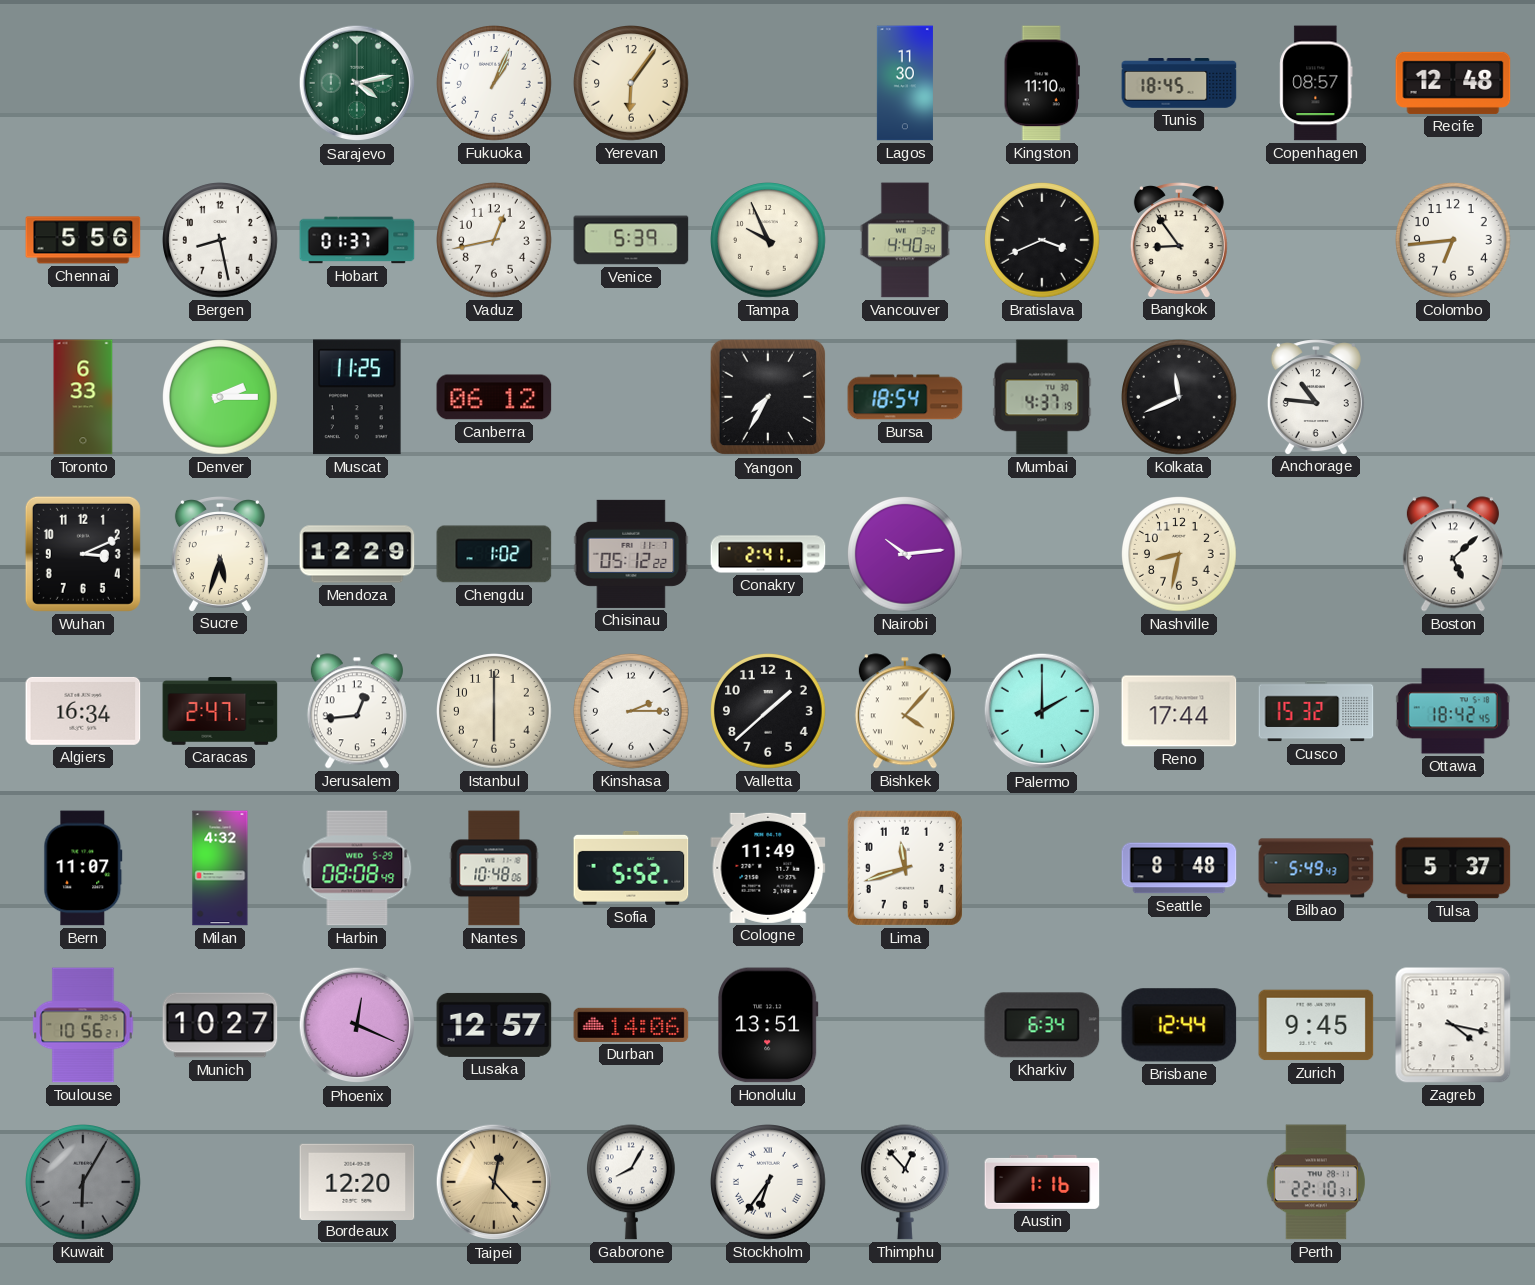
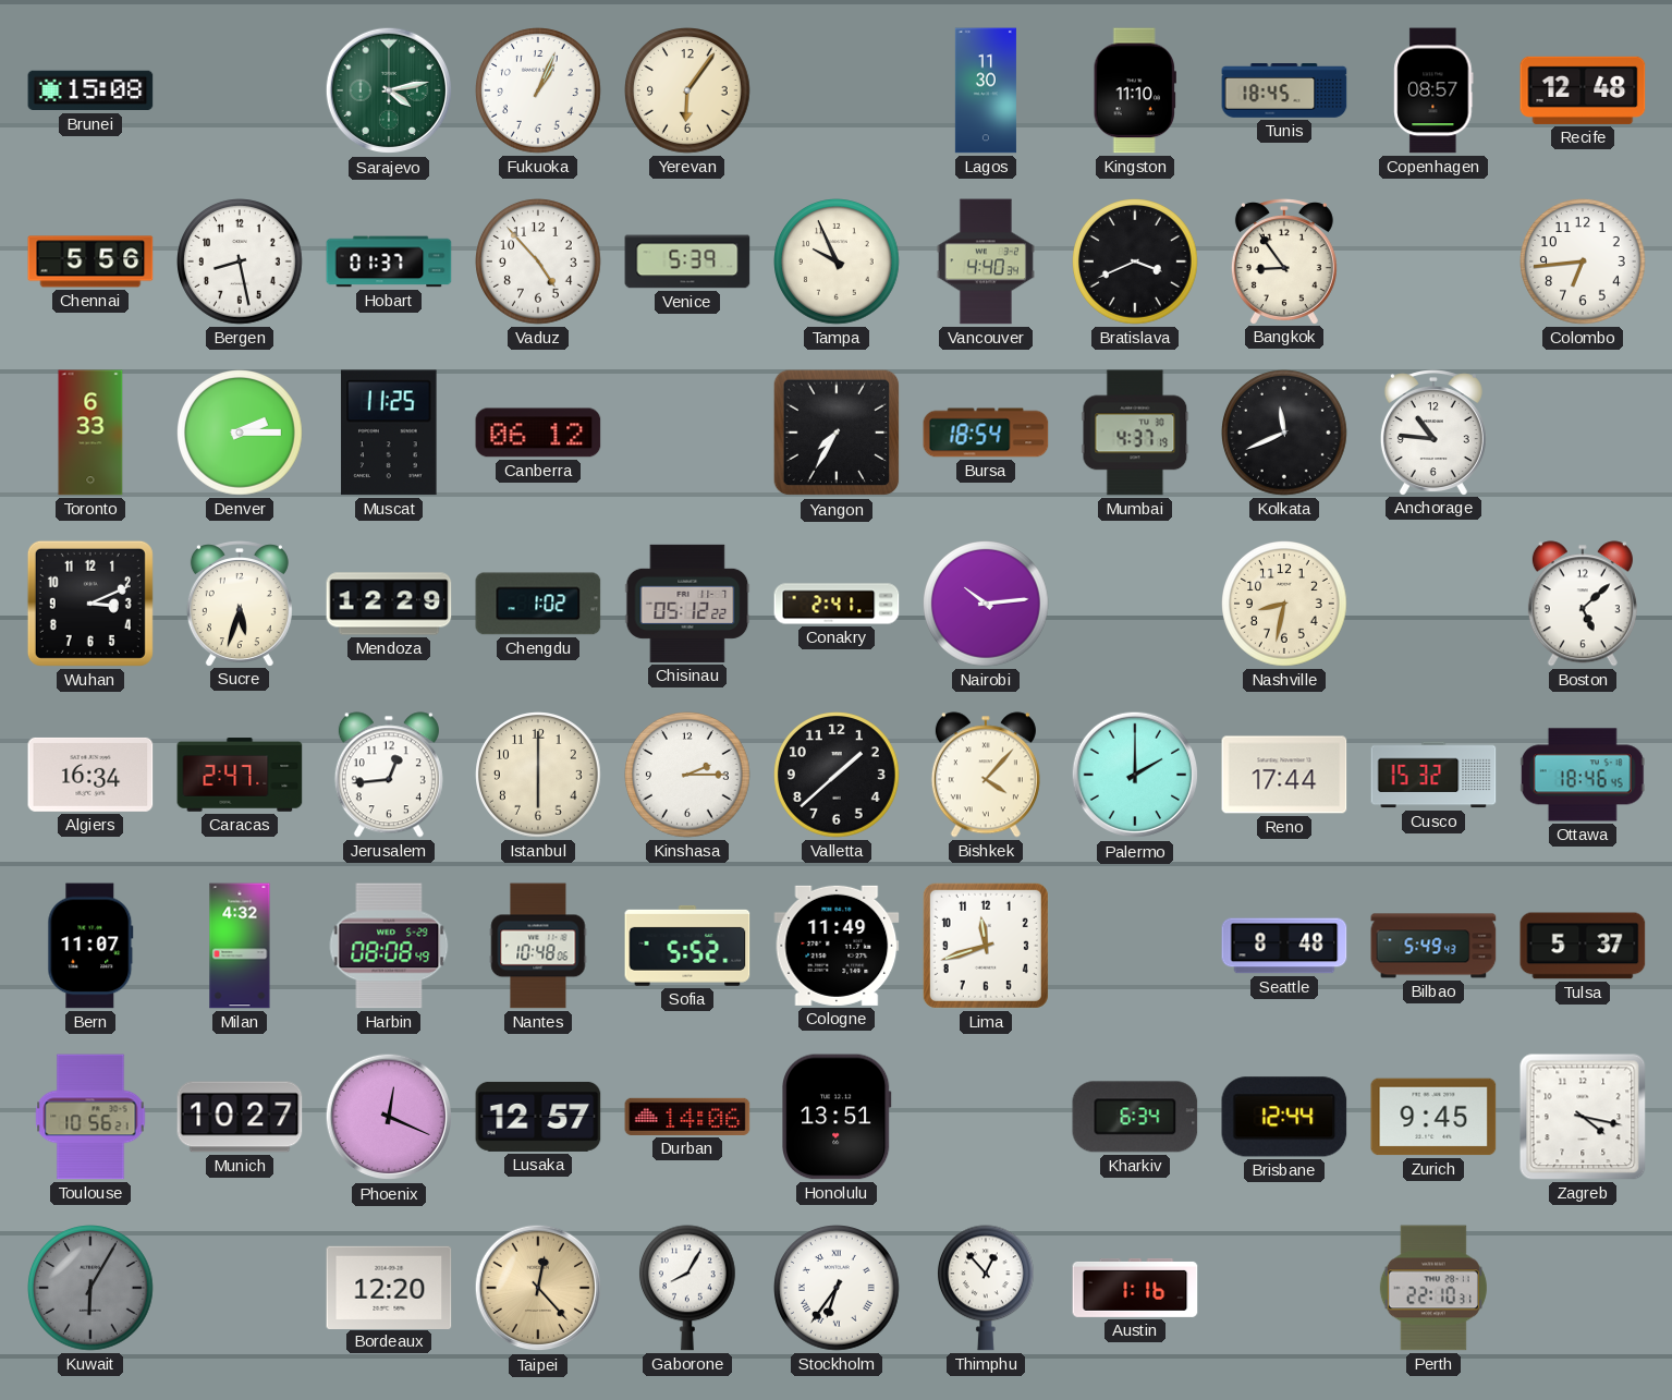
Brunei: none -> 15:08
Vaduz: 12:43 -> 4:53
Ottawa: 18:42 -> 18:46
